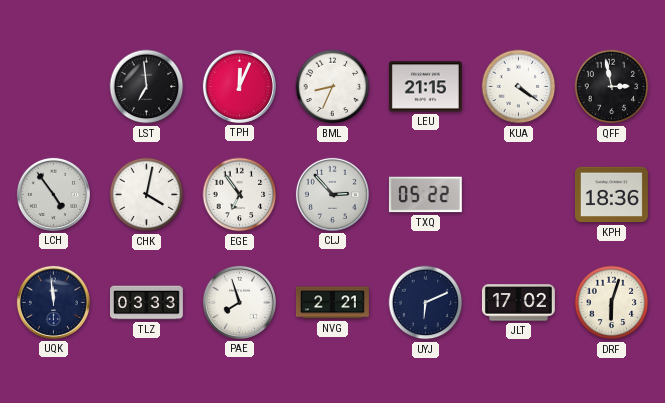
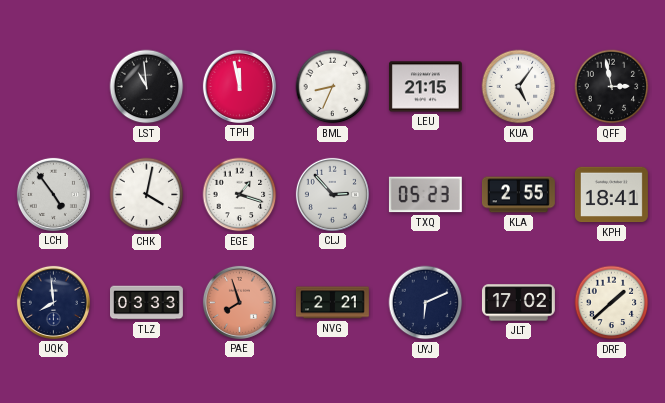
LST: 6:59 -> 10:59
TPH: 12:04 -> 11:58
KUA: 4:21 -> 5:06
EGE: 6:54 -> 1:18
TXQ: 05:22 -> 05:23
KLA: none -> 2:55
KPH: 18:36 -> 18:41
UQK: 11:59 -> 7:59
PAE dial: white -> salmon
DRF: 6:03 -> 1:38
